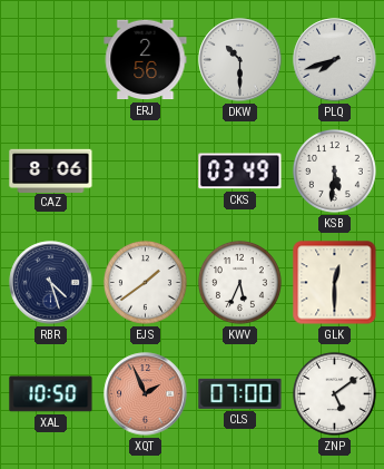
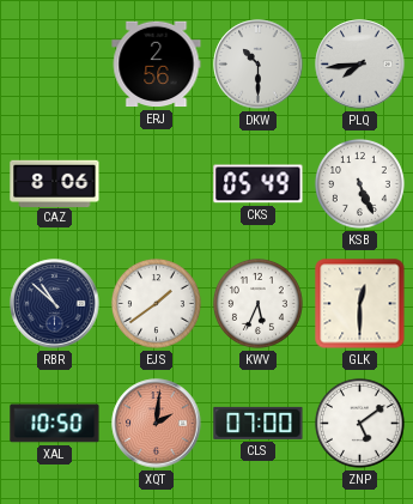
PLQ: 7:42 -> 7:44
CKS: 03:49 -> 05:49
KSB: 5:31 -> 5:26
RBR: 4:27 -> 10:52
XQT: 1:56 -> 2:01
